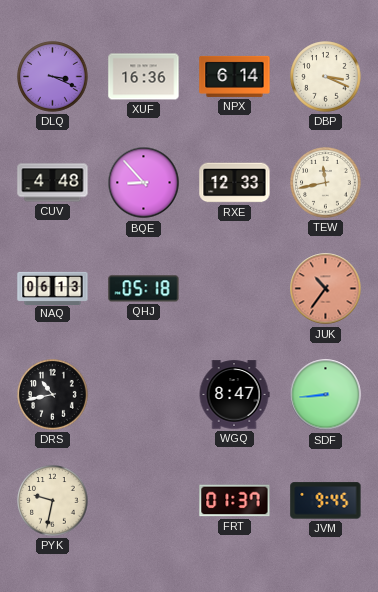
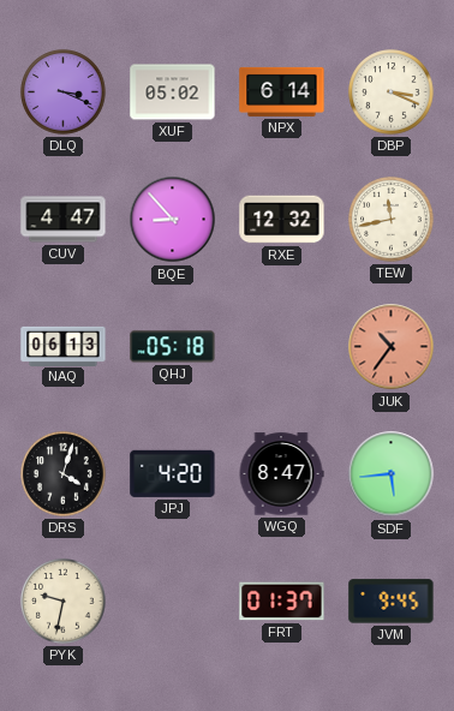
XUF: 16:36 -> 05:02
CUV: 4:48 -> 4:47
RXE: 12:33 -> 12:32
DRS: 10:43 -> 4:03
JPJ: none -> 4:20
SDF: 8:44 -> 5:44
